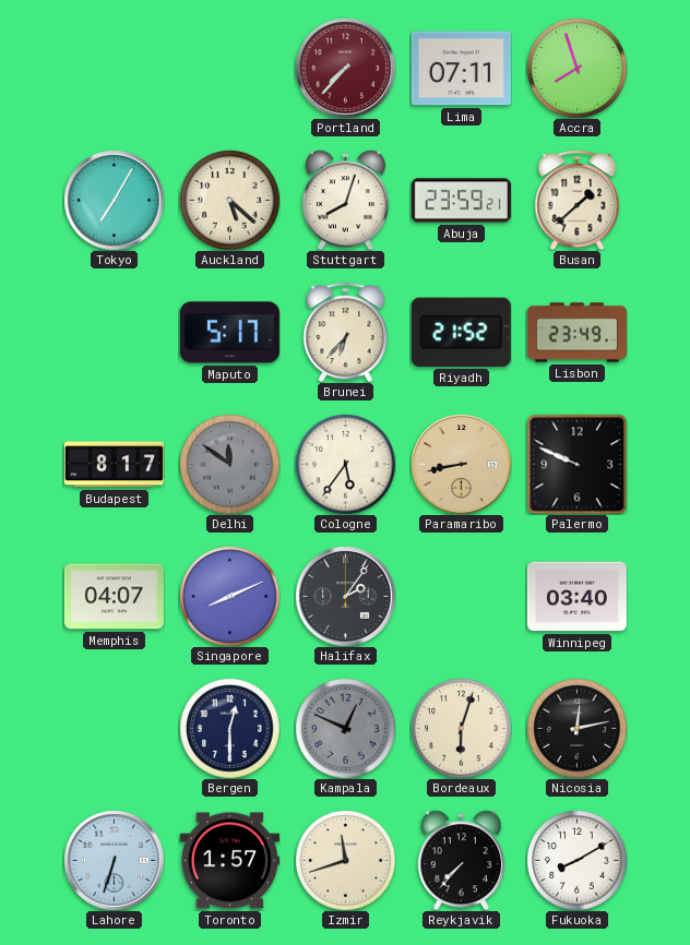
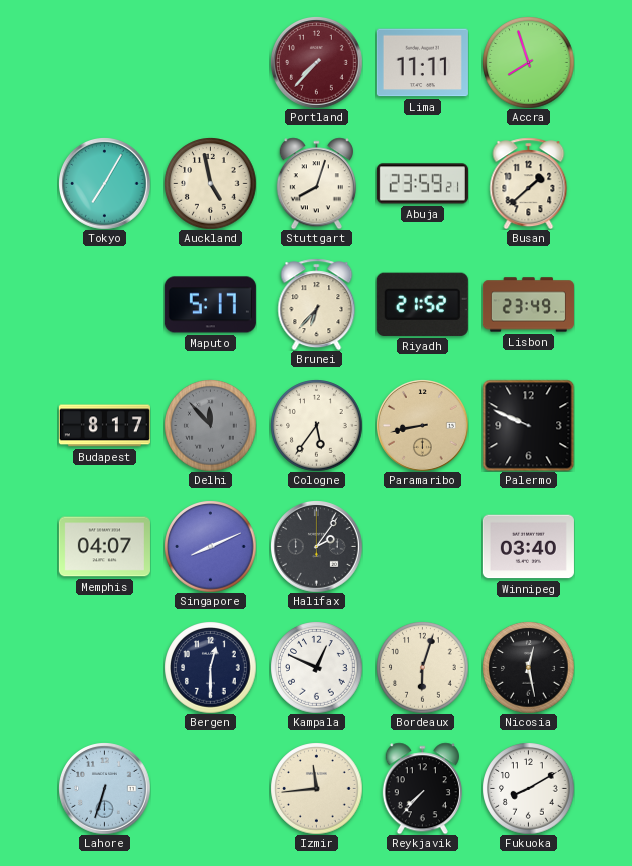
Lima: 07:11 -> 11:11
Auckland: 5:22 -> 4:58
Delhi: 11:51 -> 11:53
Kampala dial: grey -> white
Nicosia: 12:13 -> 12:28
Toronto: 1:57 -> none
Izmir: 11:42 -> 11:44
